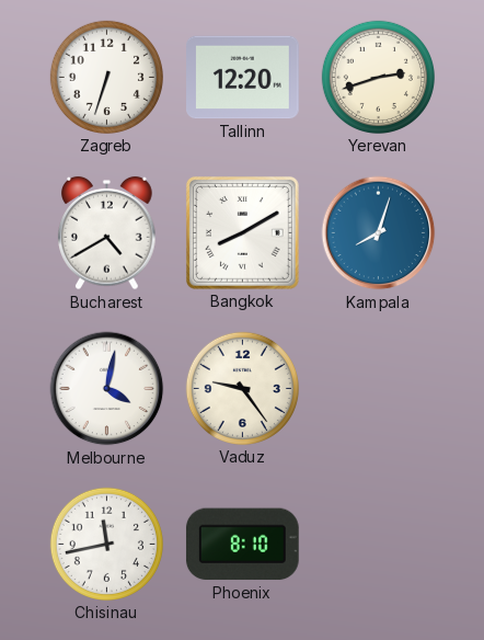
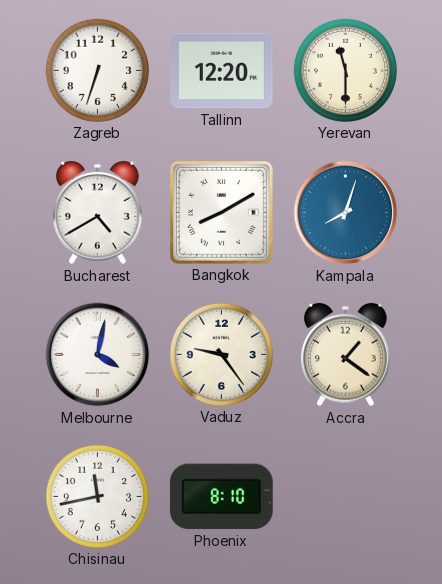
Yerevan: 2:42 -> 11:30
Accra: none -> 1:21
